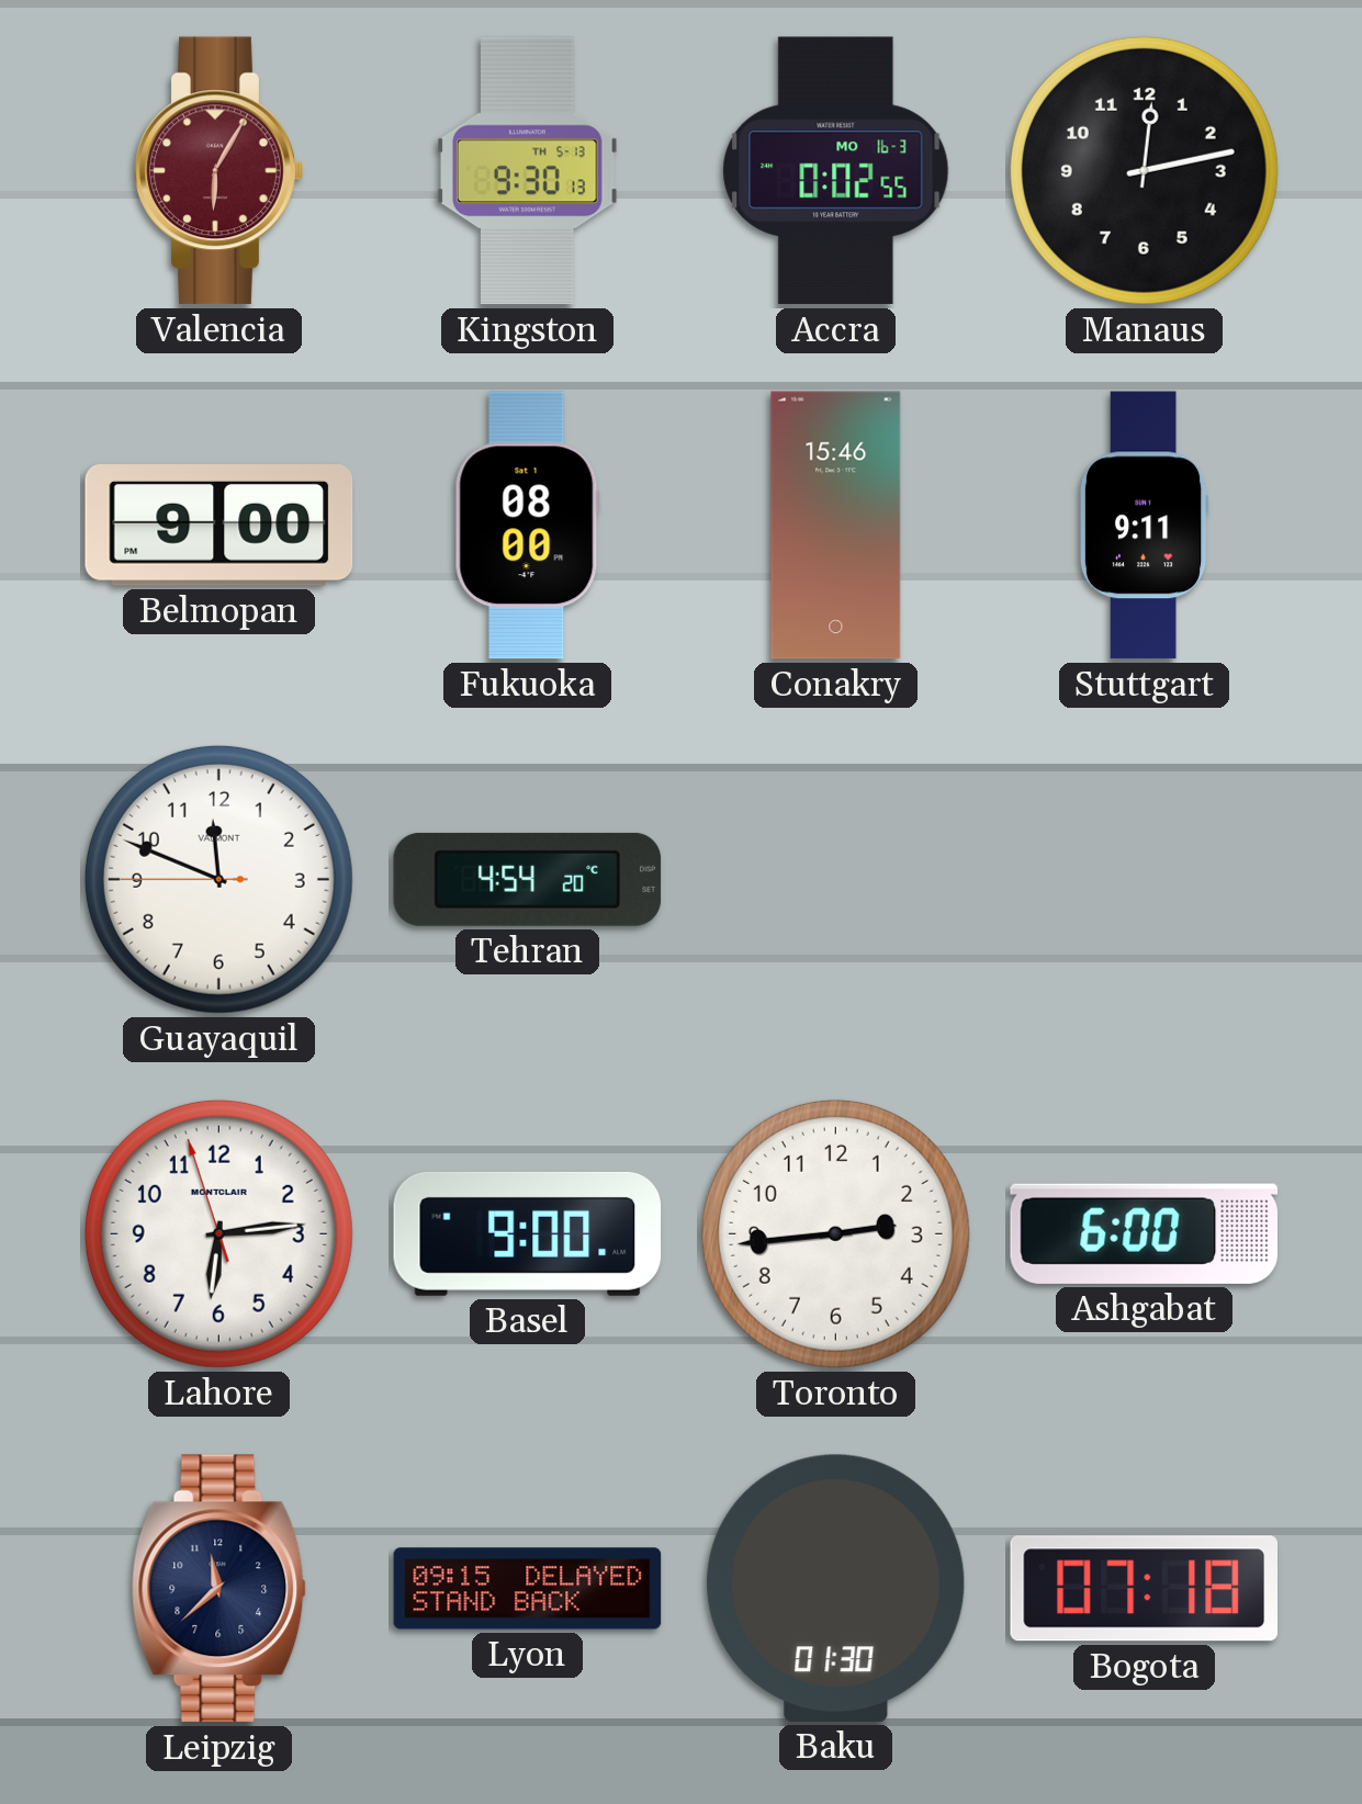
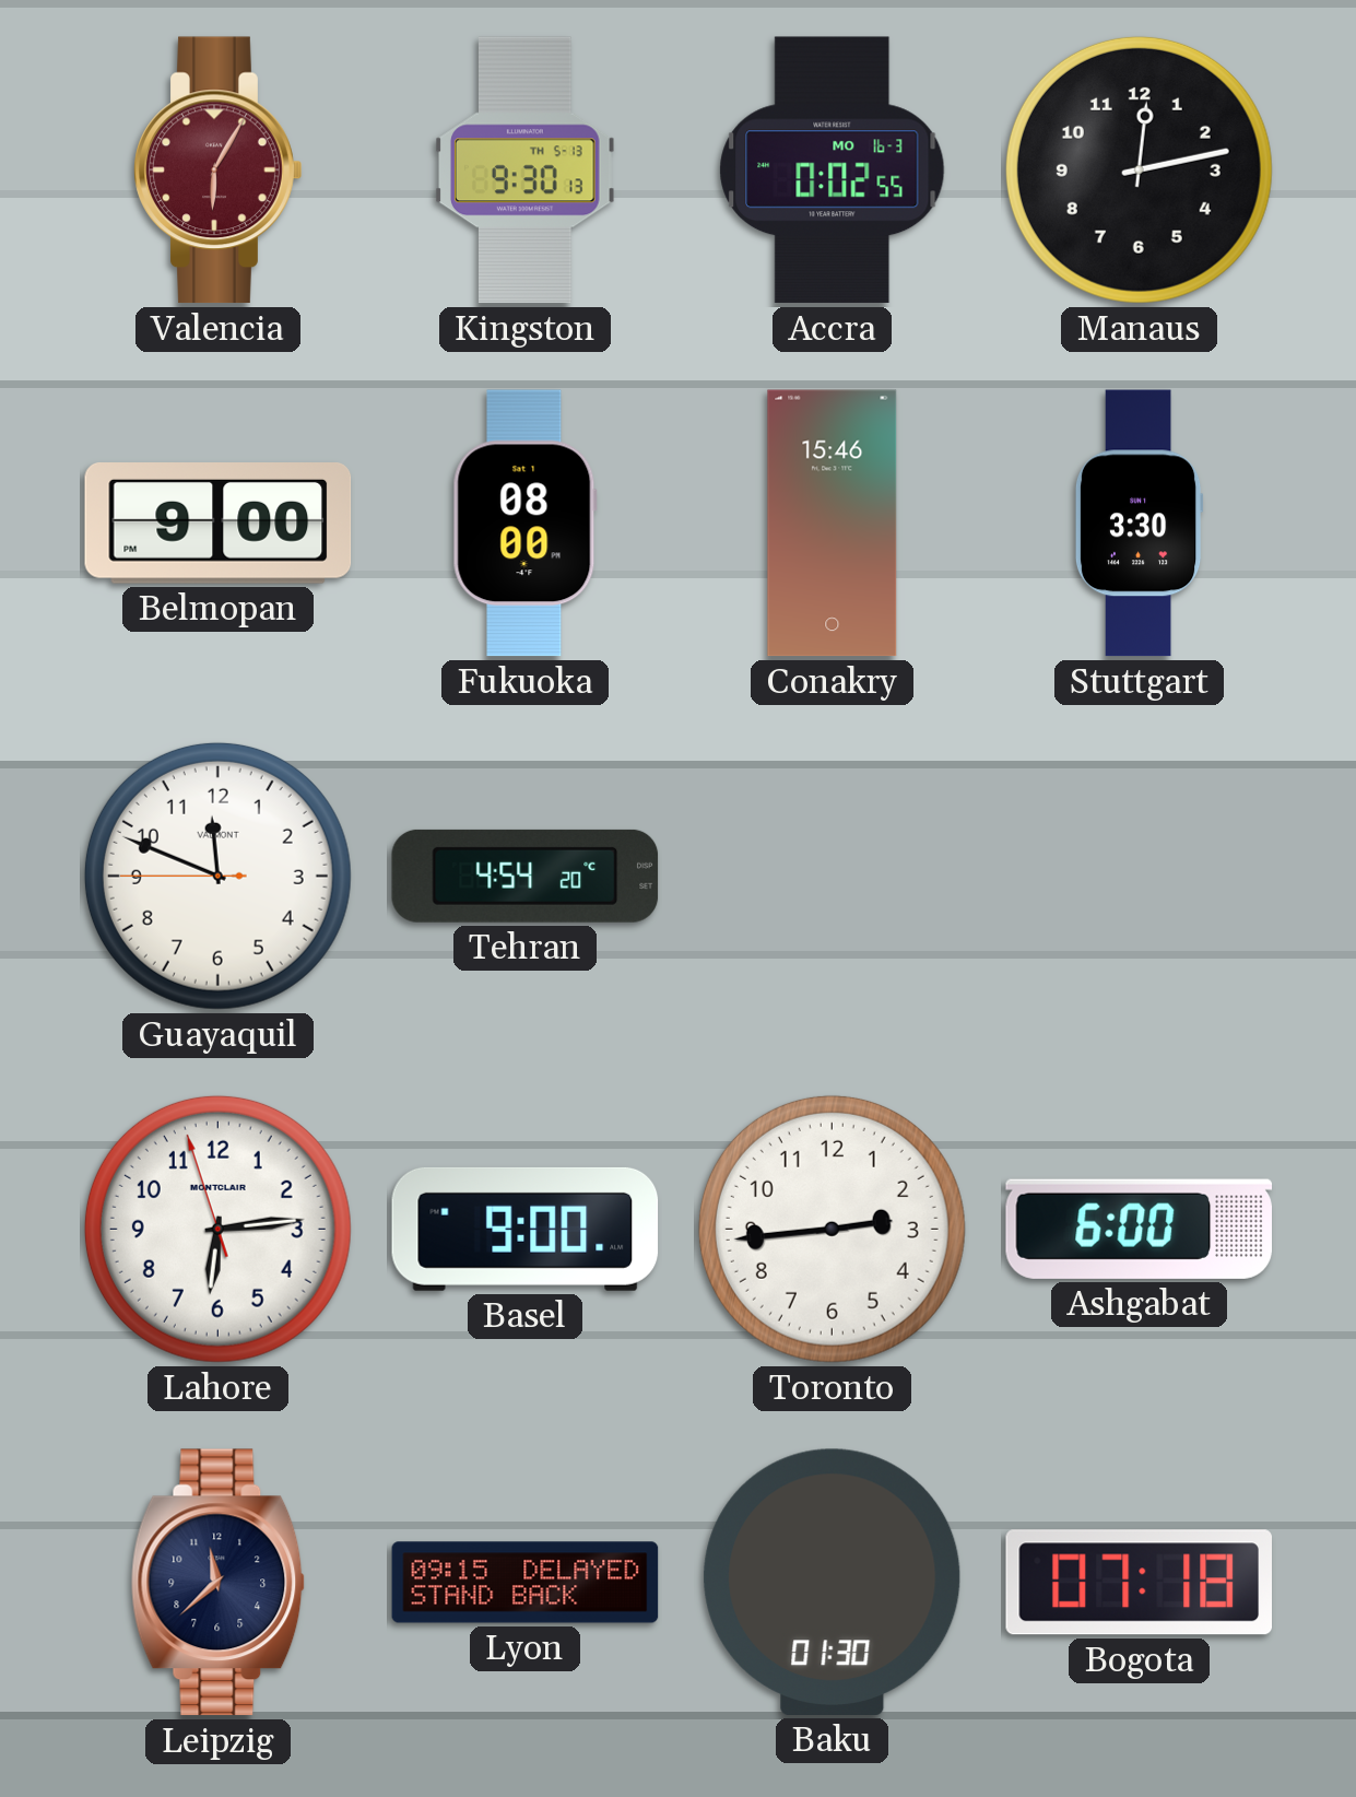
Stuttgart: 9:11 -> 3:30
